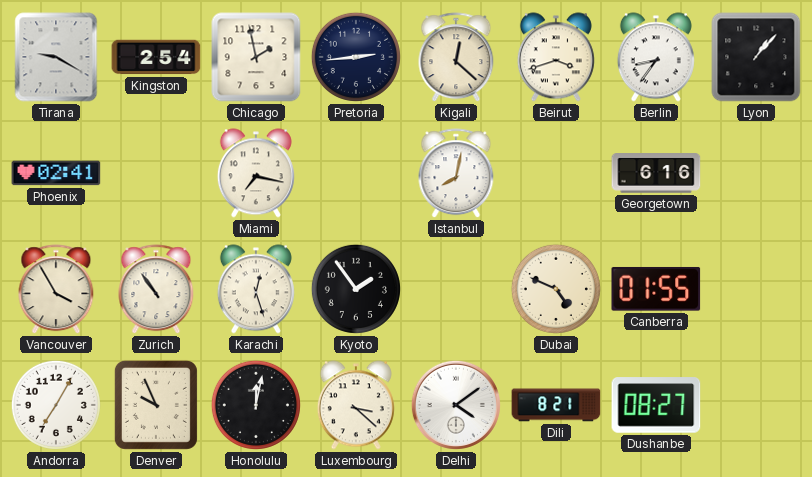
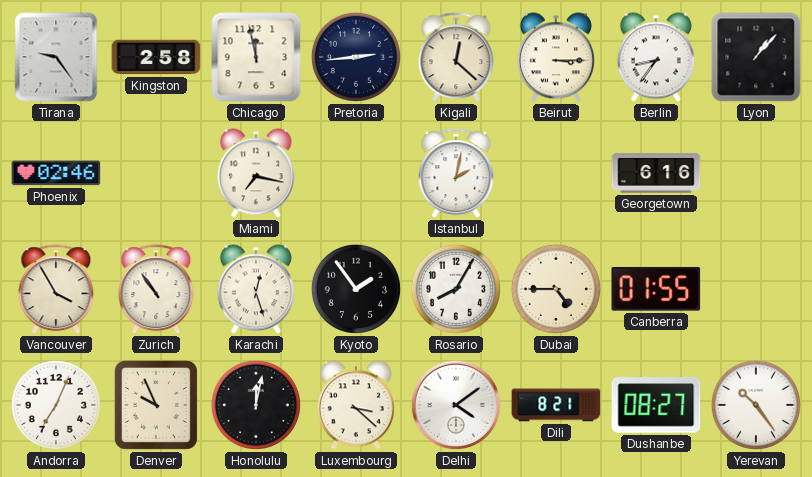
Tirana: 9:20 -> 9:24
Kingston: 2:54 -> 2:58
Chicago: 1:58 -> 11:58
Beirut: 3:42 -> 3:15
Phoenix: 02:41 -> 02:46
Istanbul: 8:02 -> 2:02
Rosario: none -> 8:05
Dubai: 4:49 -> 4:45
Andorra: 7:05 -> 7:04
Yerevan: none -> 10:24
